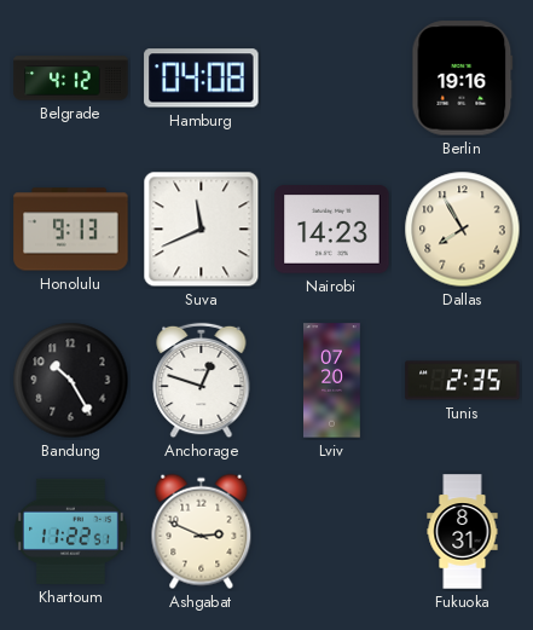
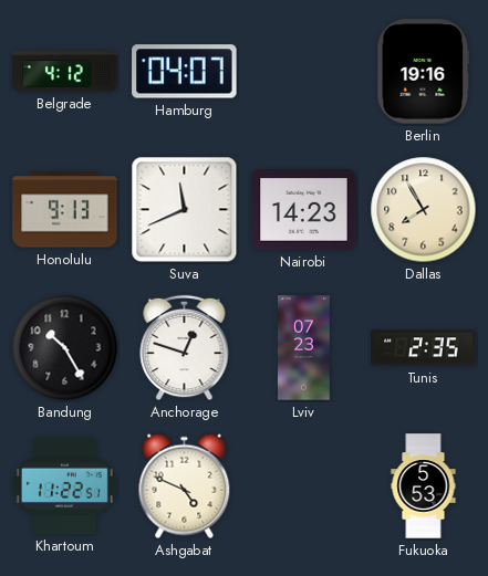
Hamburg: 04:08 -> 04:07
Lviv: 07:20 -> 07:23
Ashgabat: 2:49 -> 4:49
Fukuoka: 8:31 -> 5:53
